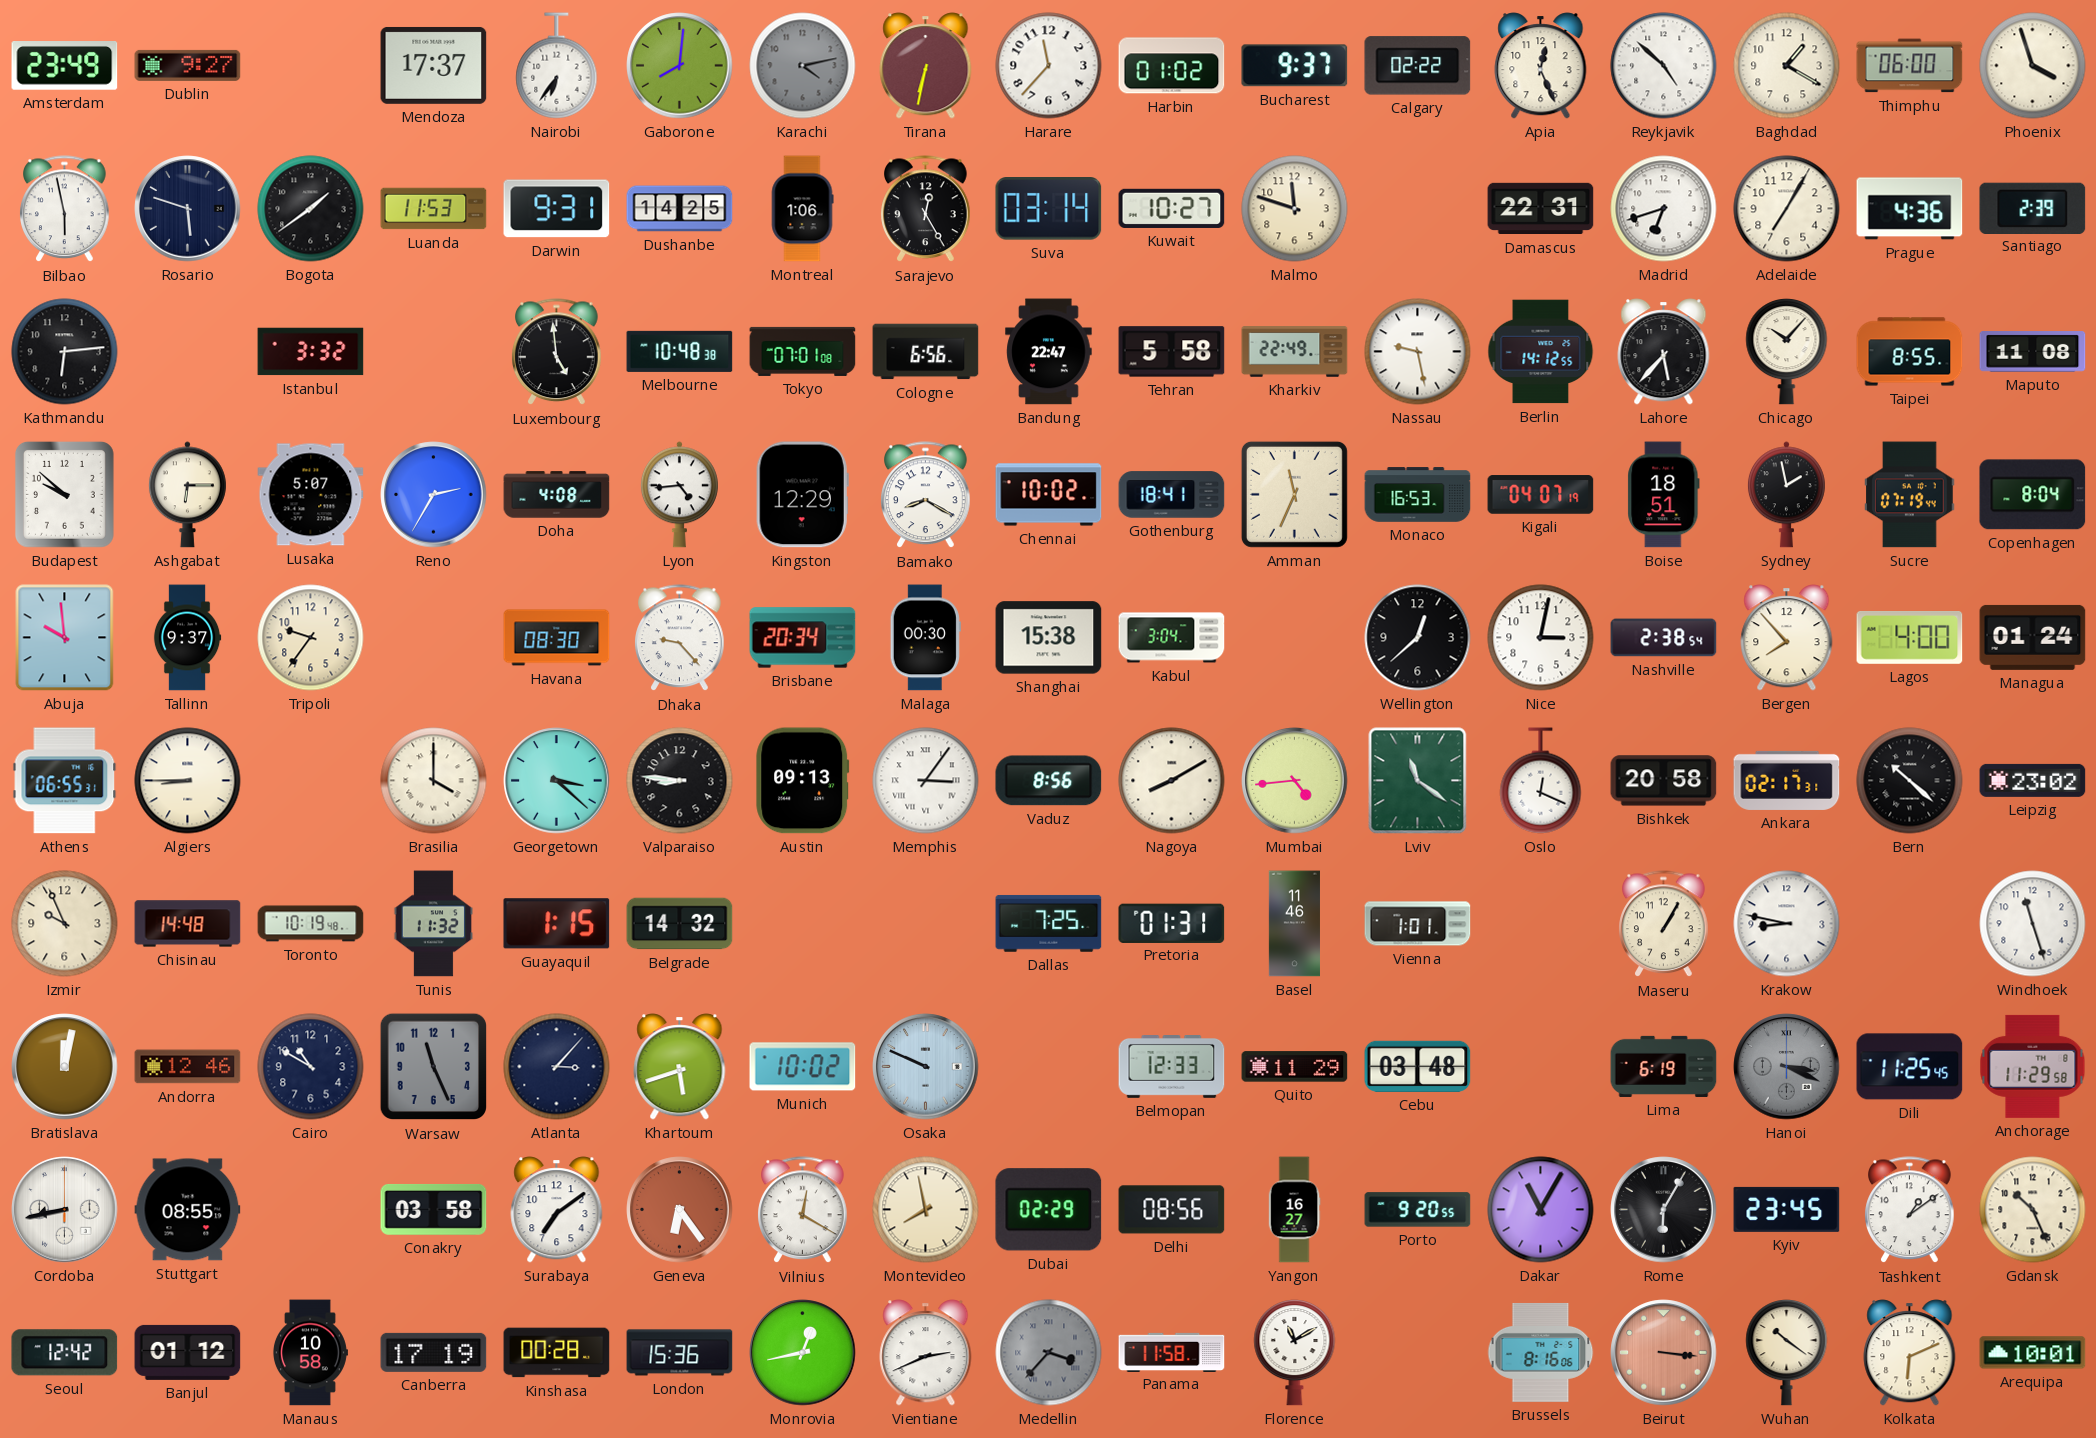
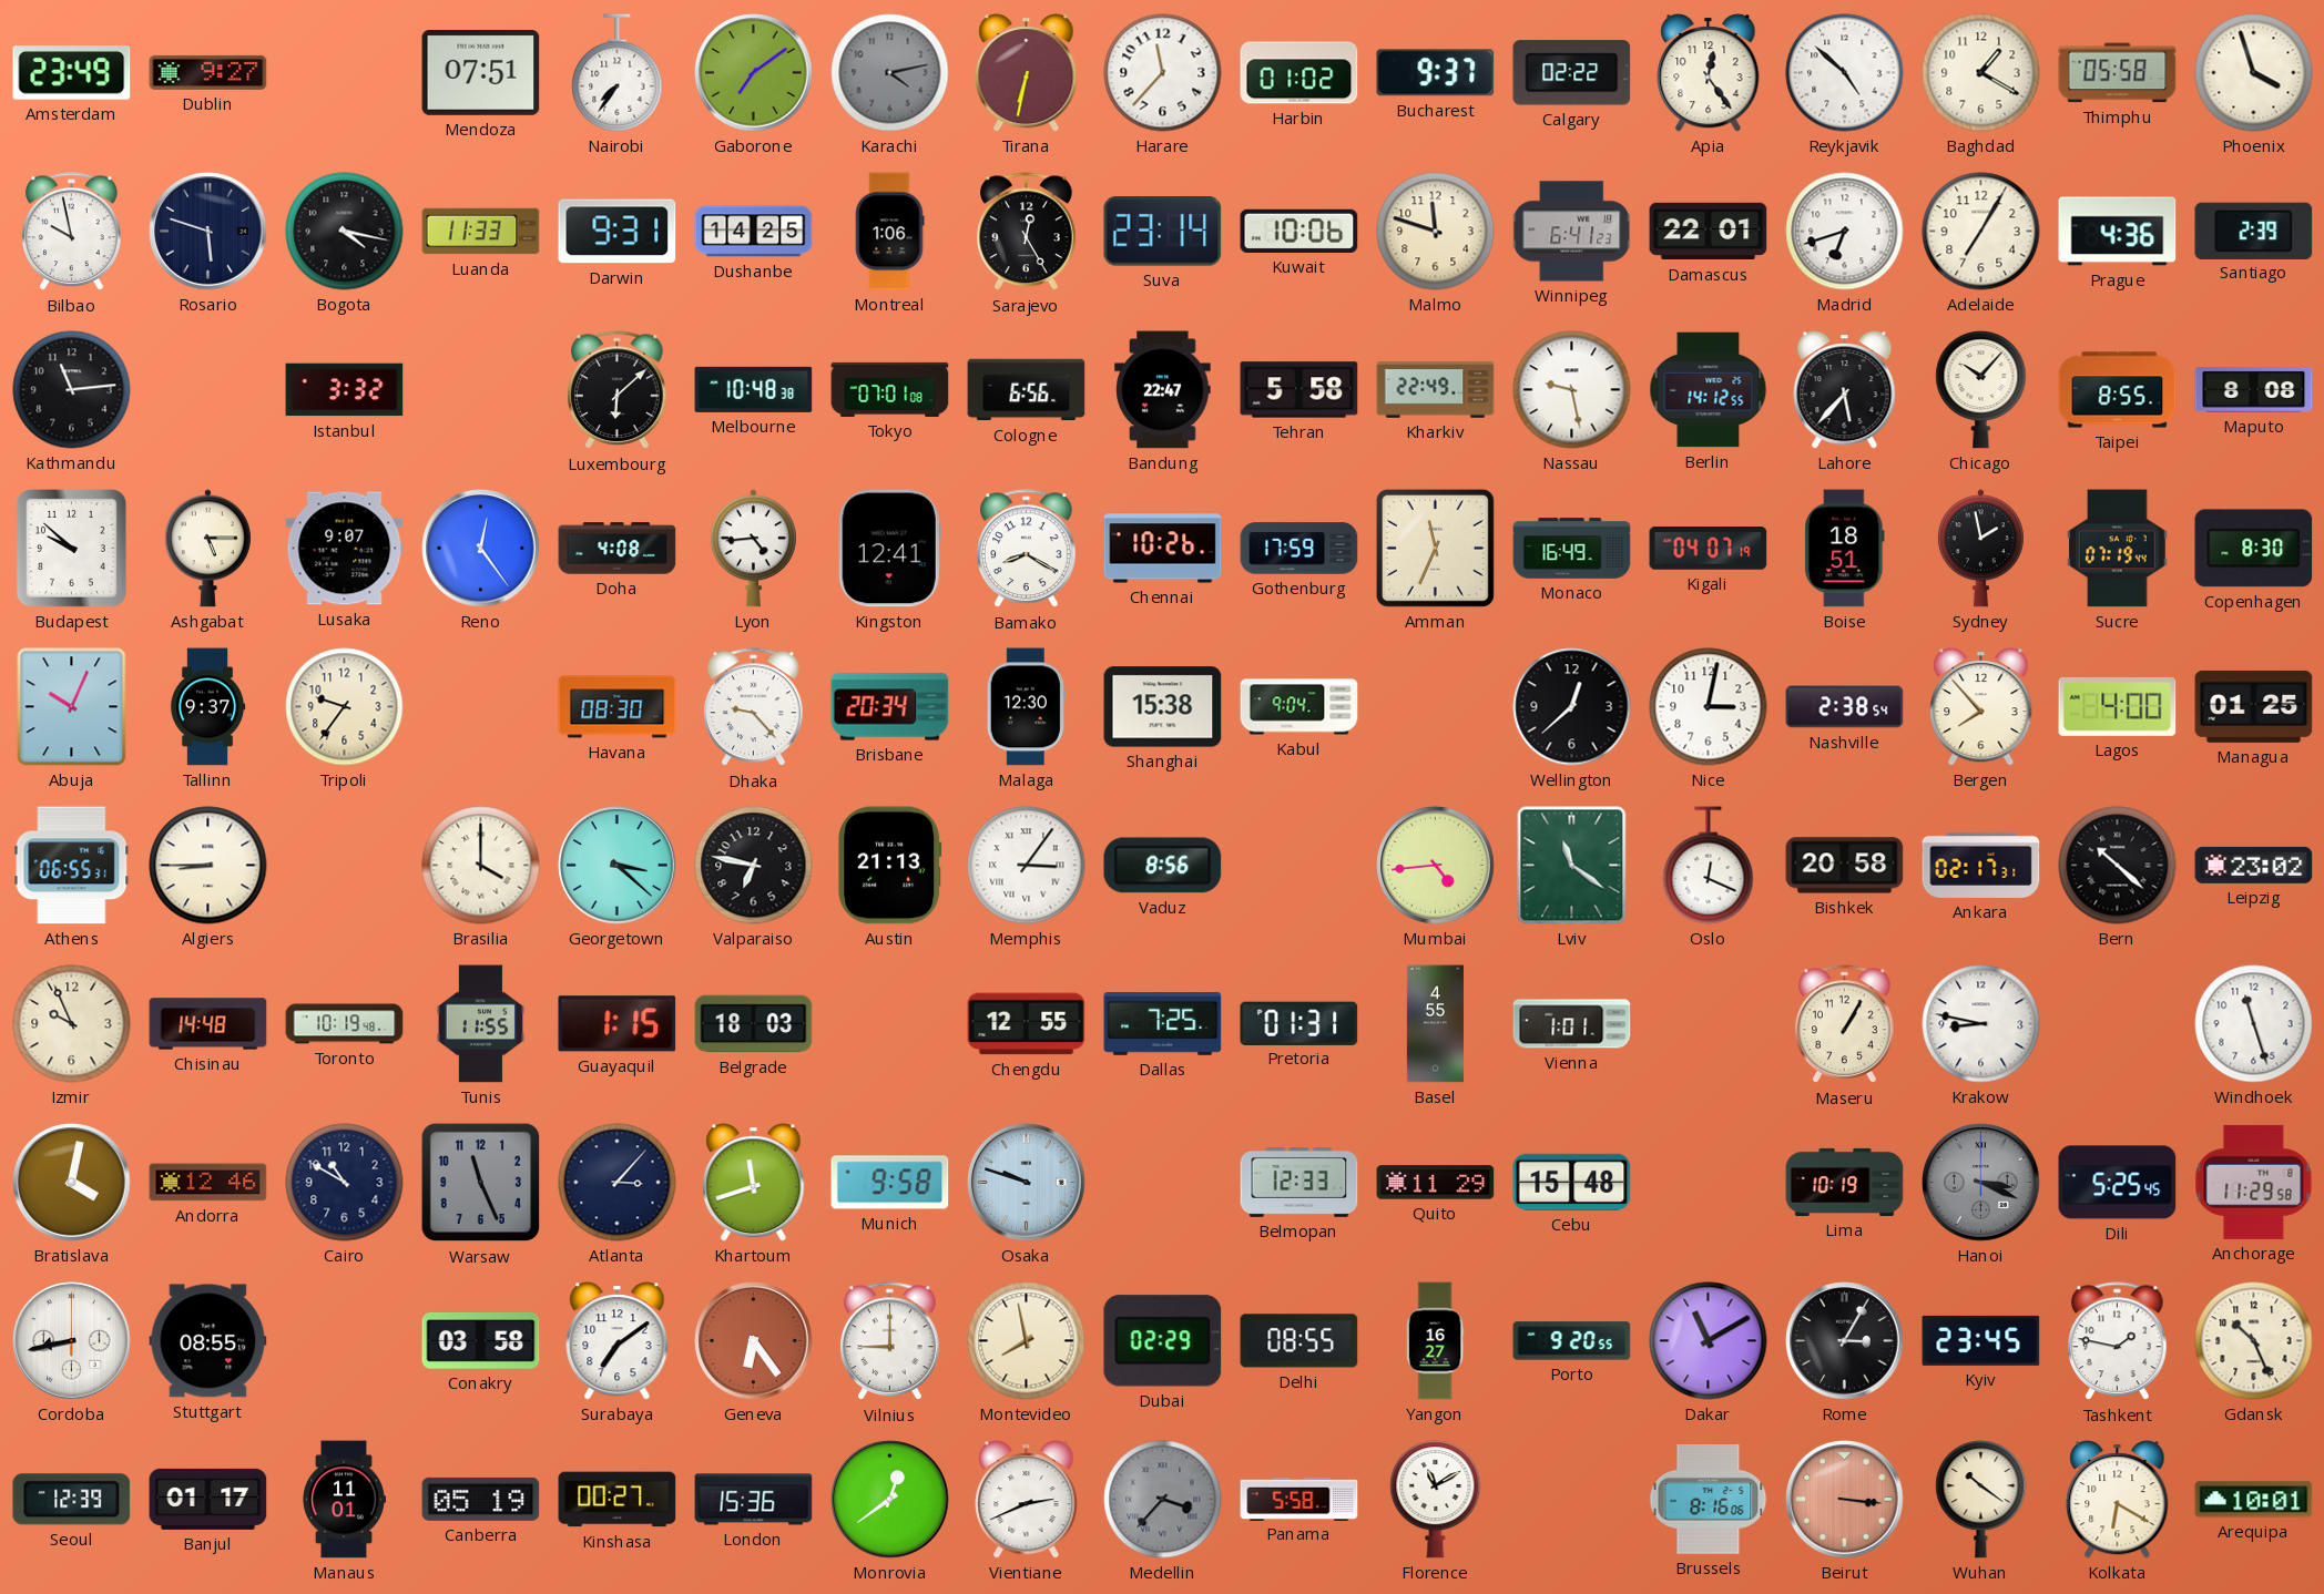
Mendoza: 17:37 -> 07:51
Nairobi: 6:36 -> 7:36
Gaborone: 8:01 -> 7:09
Apia: 12:26 -> 12:24
Thimphu: 06:00 -> 05:58
Bilbao: 5:58 -> 9:58
Bogota: 1:39 -> 4:17
Luanda: 11:53 -> 11:33
Suva: 03:14 -> 23:14
Kuwait: 10:27 -> 10:06
Winnipeg: none -> 6:41
Damascus: 22:31 -> 22:01
Kathmandu: 6:14 -> 11:14
Luxembourg: 4:59 -> 6:08
Maputo: 11:08 -> 8:08
Ashgabat: 6:15 -> 5:15
Lusaka: 5:07 -> 9:07
Reno: 2:35 -> 12:24
Kingston: 12:29 -> 12:41
Chennai: 10:02 -> 10:26
Gothenburg: 18:41 -> 17:59
Monaco: 16:53 -> 16:49
Copenhagen: 8:04 -> 8:30
Abuja: 9:59 -> 10:04
Malaga: 00:30 -> 12:30
Kabul: 3:04 -> 9:04
Managua: 01:24 -> 01:25
Valparaiso: 8:46 -> 6:47
Austin: 09:13 -> 21:13
Nagoya: 8:10 -> none
Tunis: 11:32 -> 11:55
Belgrade: 14:32 -> 18:03
Chengdu: none -> 12:55
Basel: 11:46 -> 4:55
Bratislava: 12:02 -> 4:02
Khartoum: 5:42 -> 11:42
Munich: 10:02 -> 9:58
Osaka: 9:49 -> 9:48
Cebu: 03:48 -> 15:48
Lima: 6:19 -> 10:19
Dili: 11:25 -> 5:25
Vilnius: 12:20 -> 9:00
Delhi: 08:56 -> 08:55
Dakar: 11:05 -> 11:10
Rome: 6:05 -> 3:05
Tashkent: 1:09 -> 1:47
Seoul: 12:42 -> 12:39
Banjul: 01:12 -> 01:17
Manaus: 10:58 -> 11:01
Canberra: 17:19 -> 05:19
Kinshasa: 00:28 -> 00:27
Monrovia: 12:43 -> 12:39
Panama: 11:58 -> 5:58
Kolkata: 6:11 -> 6:20
